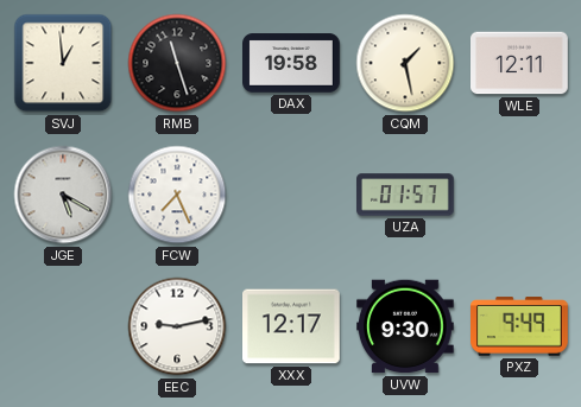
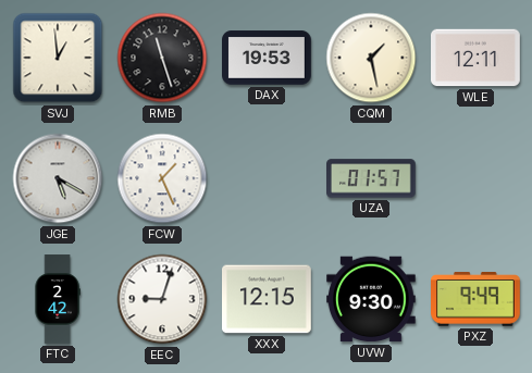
DAX: 19:58 -> 19:53
FCW: 7:26 -> 1:26
FTC: none -> 2:42
EEC: 9:13 -> 9:03
XXX: 12:17 -> 12:15
